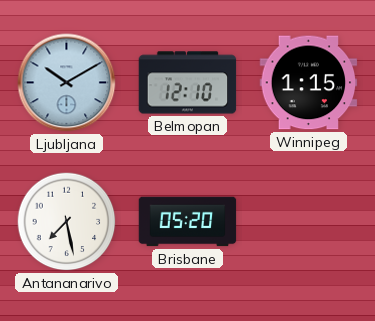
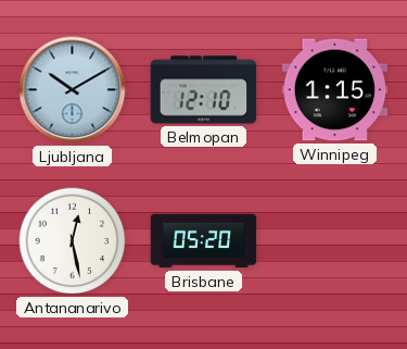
Antananarivo: 7:28 -> 12:28
